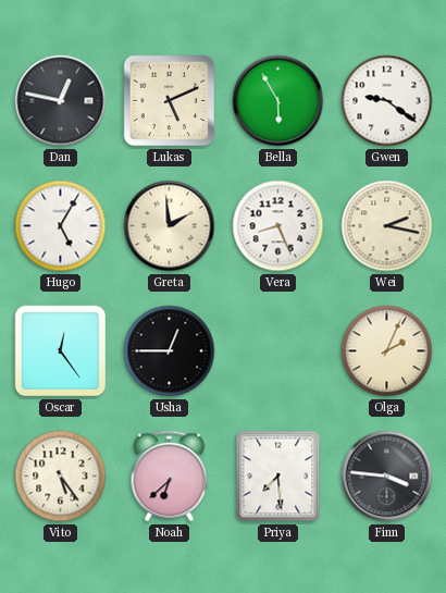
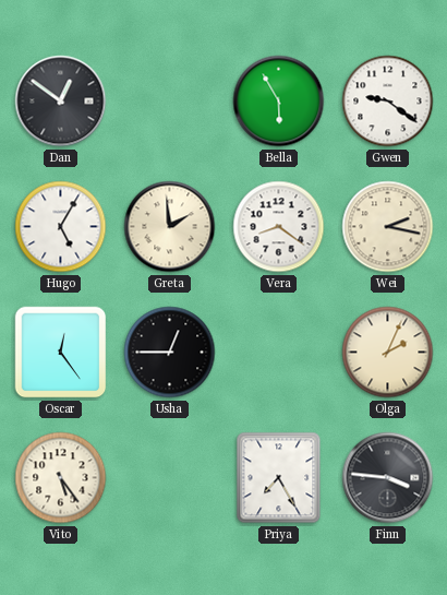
Dan: 12:47 -> 12:51
Lukas: 5:11 -> none
Vera: 8:26 -> 8:21
Noah: 6:38 -> none
Priya: 7:29 -> 7:25
